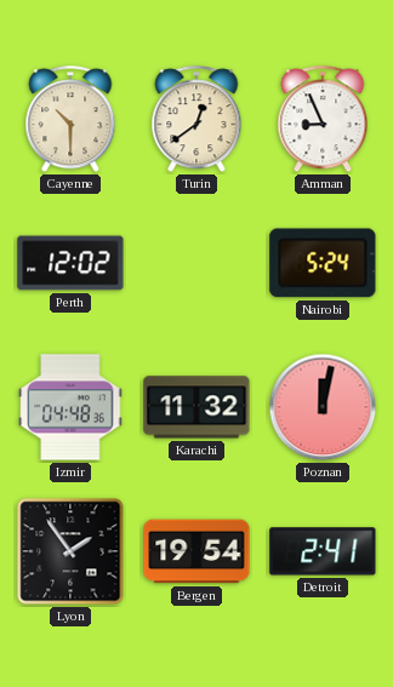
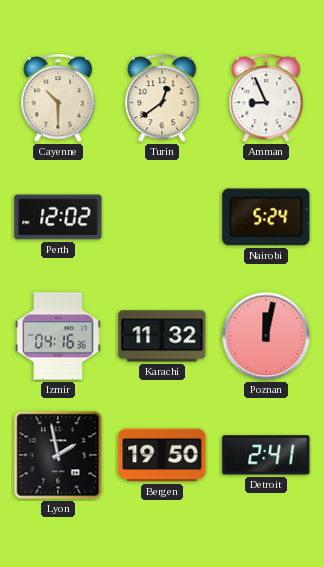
Izmir: 04:48 -> 04:16
Lyon: 1:54 -> 1:58
Bergen: 19:54 -> 19:50
